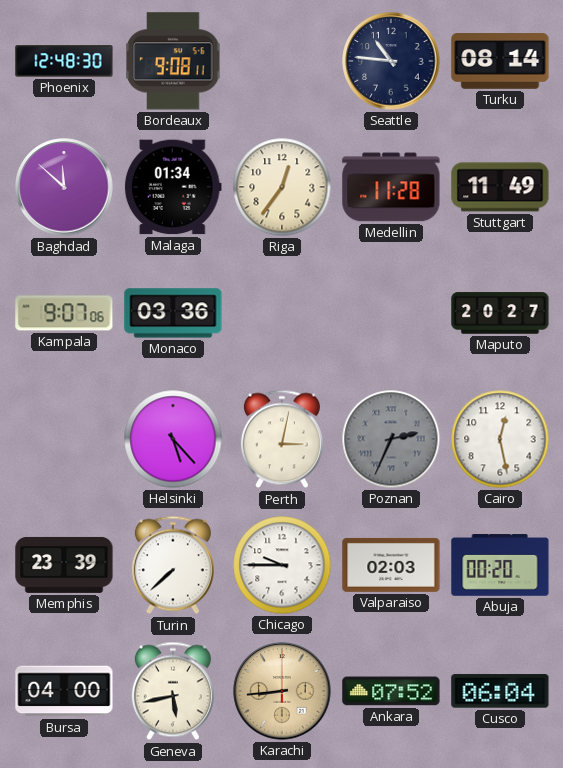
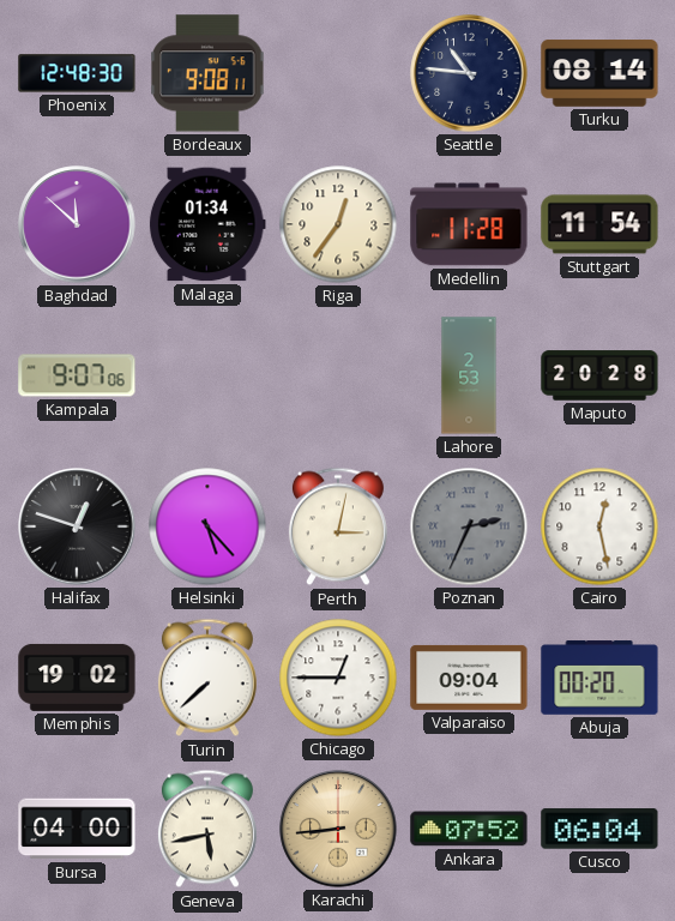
Stuttgart: 11:49 -> 11:54
Monaco: 03:36 -> none
Lahore: none -> 2:53
Maputo: 20:27 -> 20:28
Halifax: none -> 12:48
Memphis: 23:39 -> 19:02
Chicago: 9:45 -> 12:45
Valparaiso: 02:03 -> 09:04
